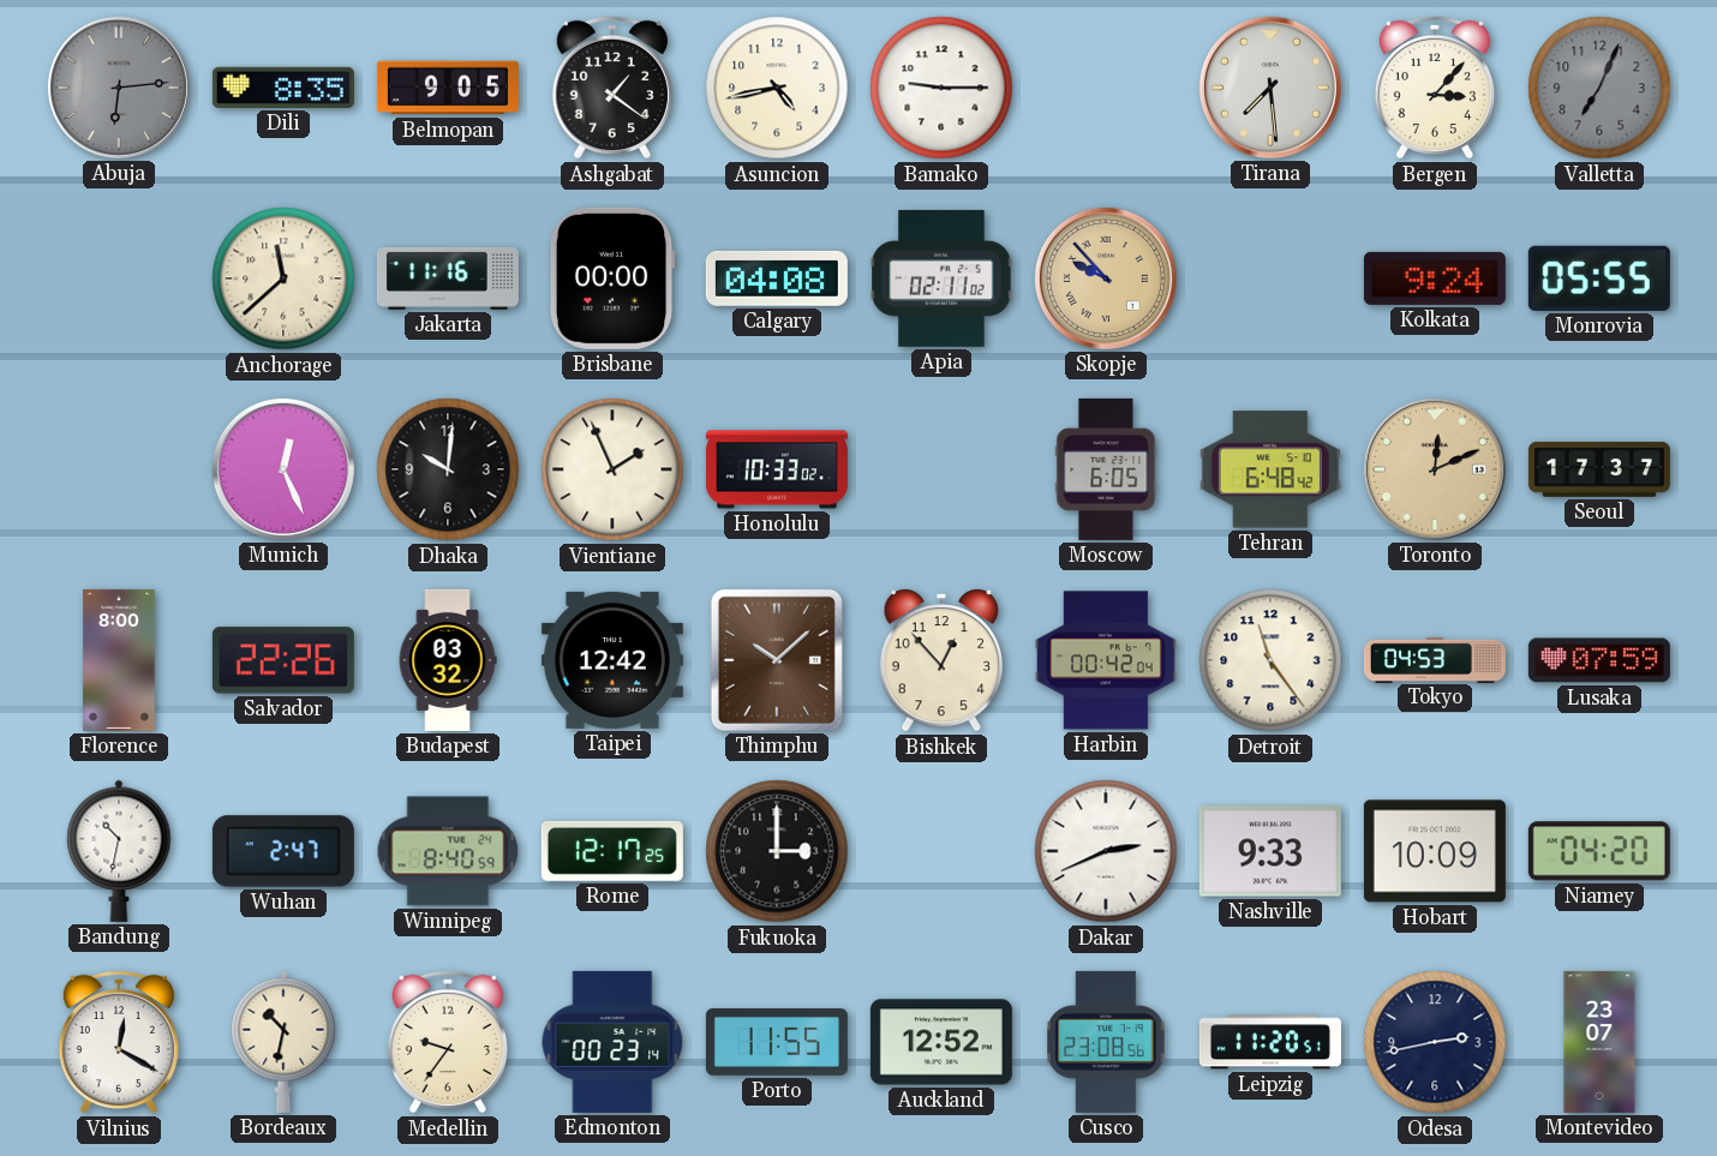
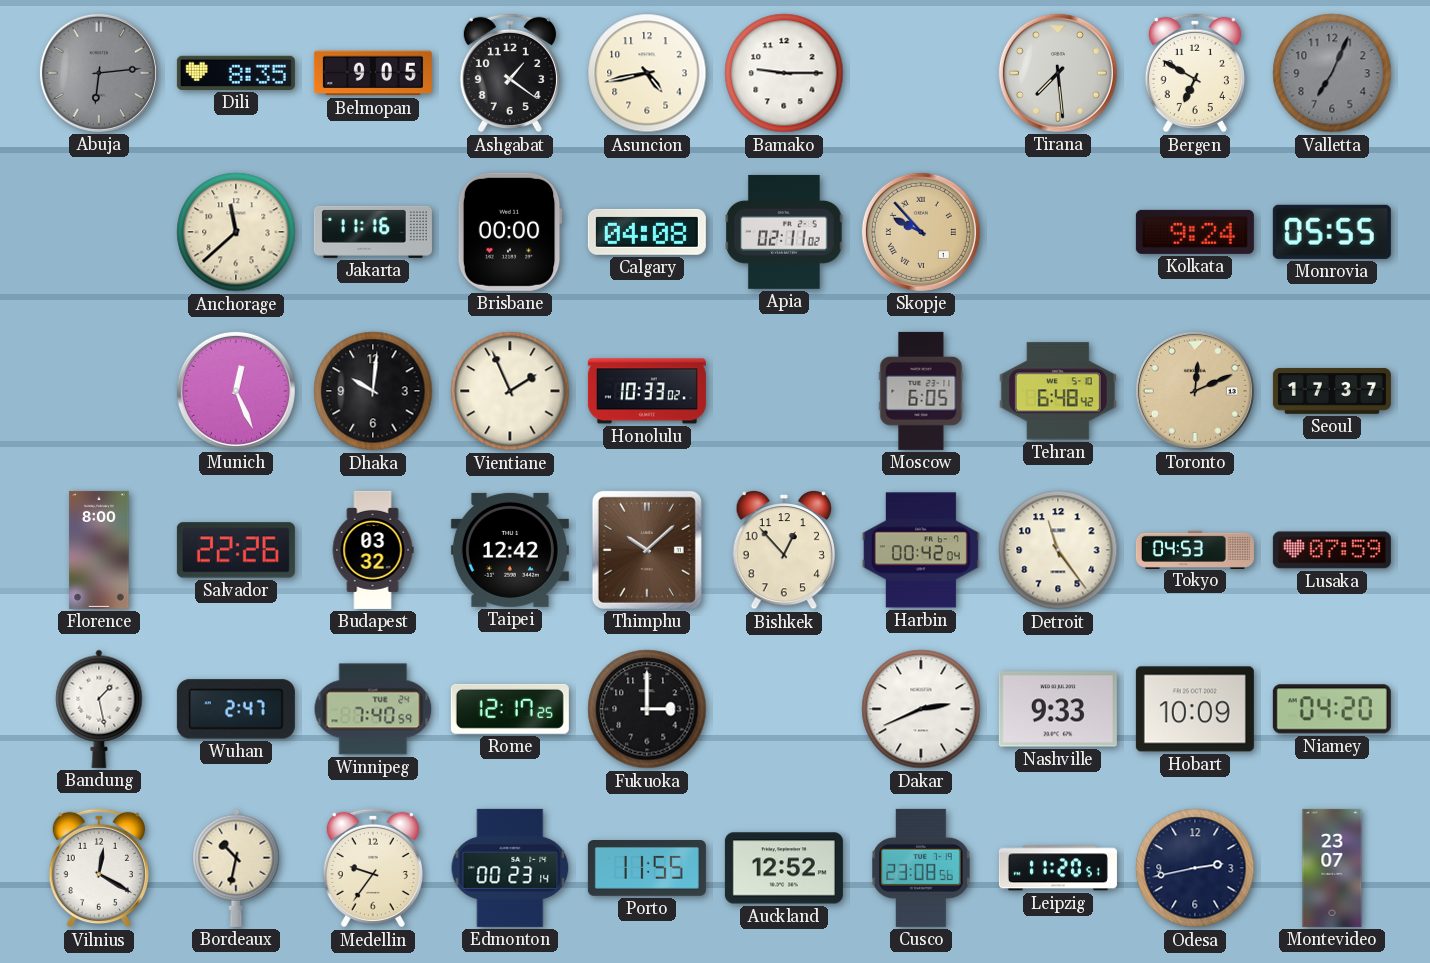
Bergen: 3:07 -> 6:50
Bandung: 10:32 -> 1:28
Winnipeg: 8:40 -> 7:40
